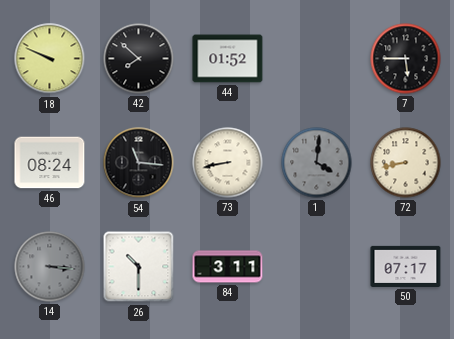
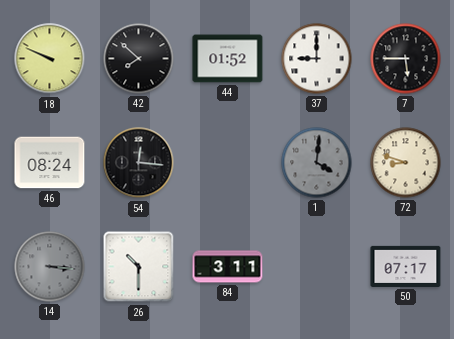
37: none -> 9:00
54: 11:16 -> 12:16
73: 8:43 -> none
72: 8:43 -> 8:48
